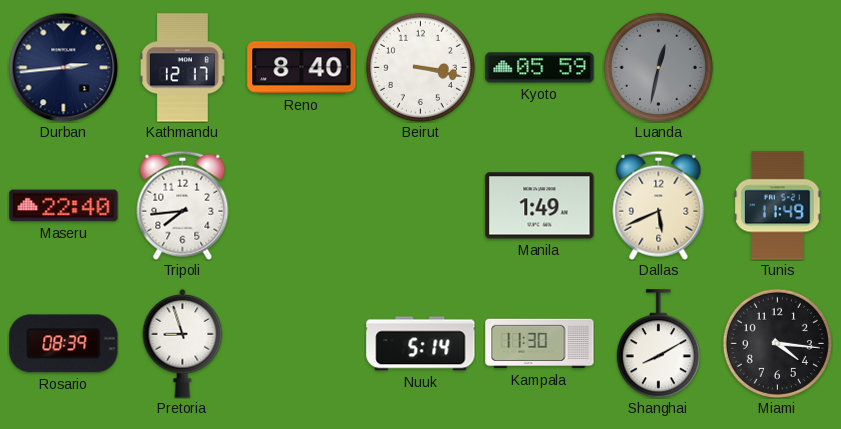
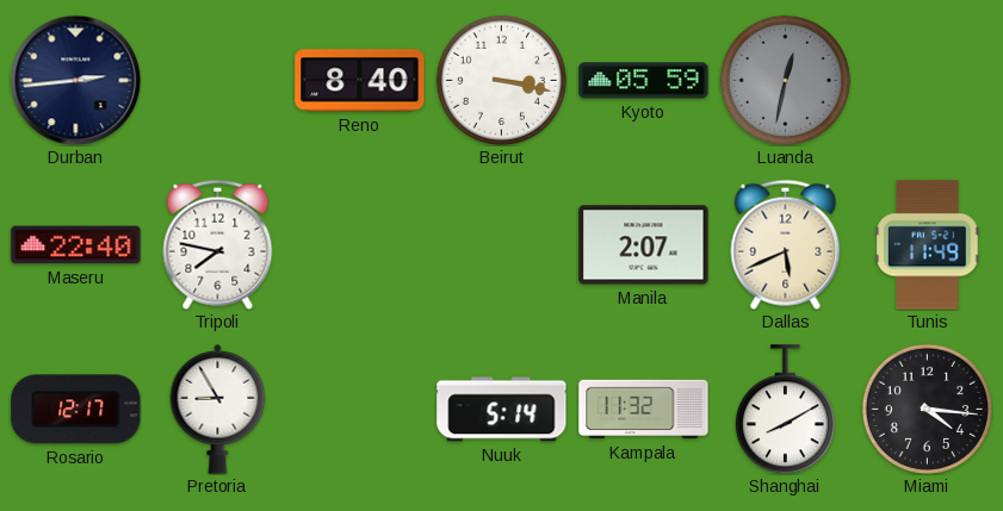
Kathmandu: 12:17 -> none
Tripoli: 7:44 -> 7:47
Manila: 1:49 -> 2:07
Rosario: 08:39 -> 12:17
Pretoria: 8:57 -> 8:55
Kampala: 11:30 -> 11:32
